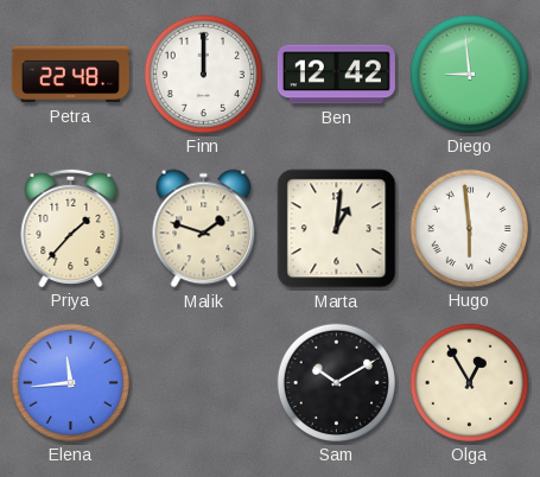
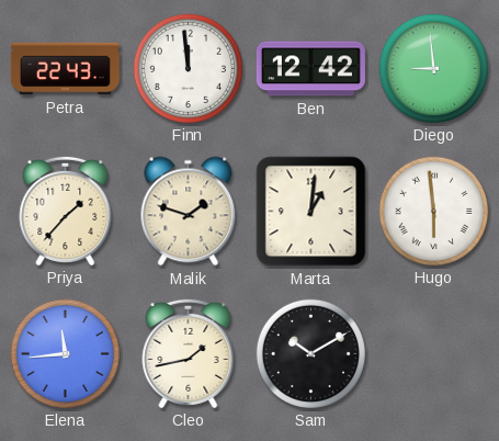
Petra: 22:48 -> 22:43
Finn: 12:00 -> 11:59
Cleo: none -> 1:43
Olga: 12:55 -> none
